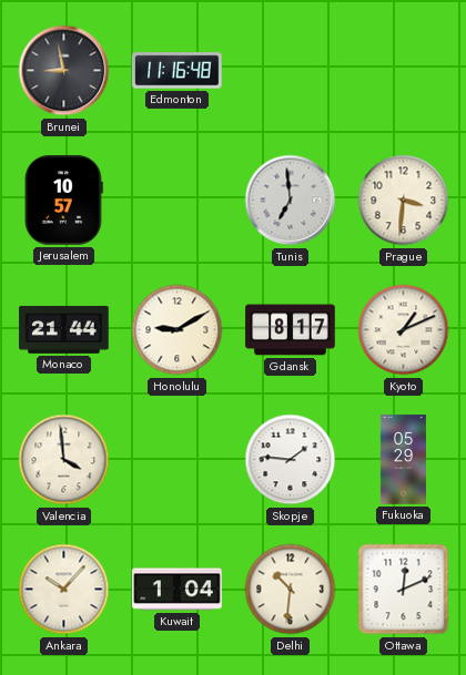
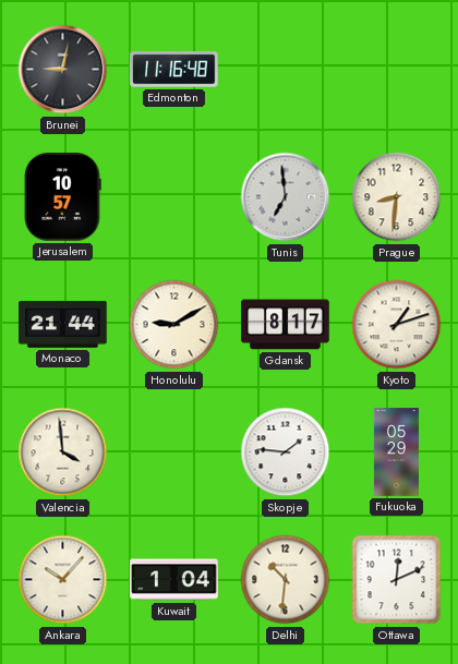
Brunei: 8:58 -> 9:02
Prague: 3:31 -> 8:31
Kyoto: 1:11 -> 1:12
